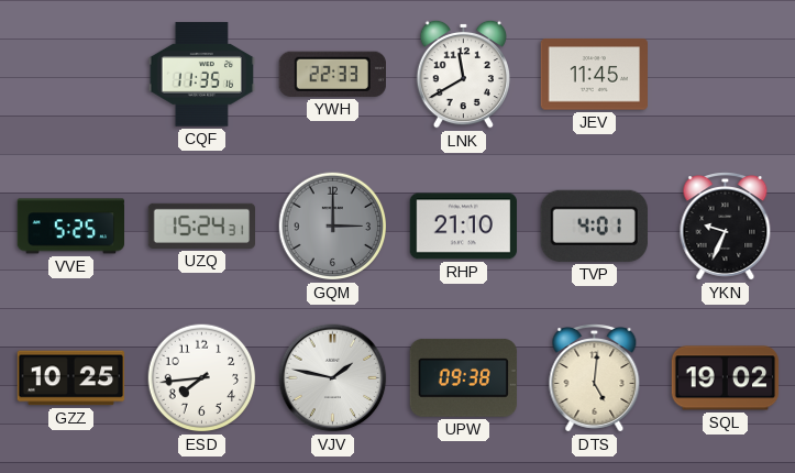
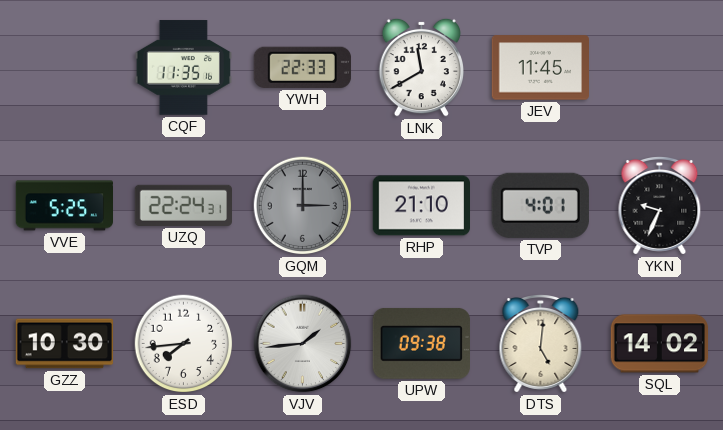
UZQ: 15:24 -> 22:24
GZZ: 10:25 -> 10:30
VJV: 1:47 -> 1:44
SQL: 19:02 -> 14:02
